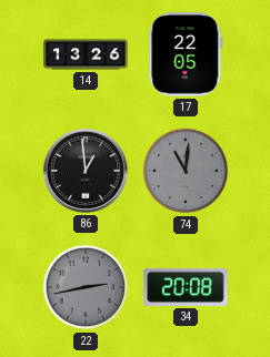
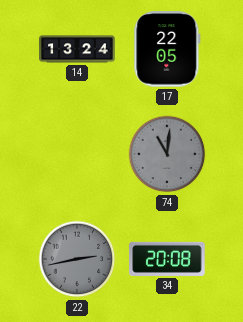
14: 13:26 -> 13:24
86: 12:59 -> none
